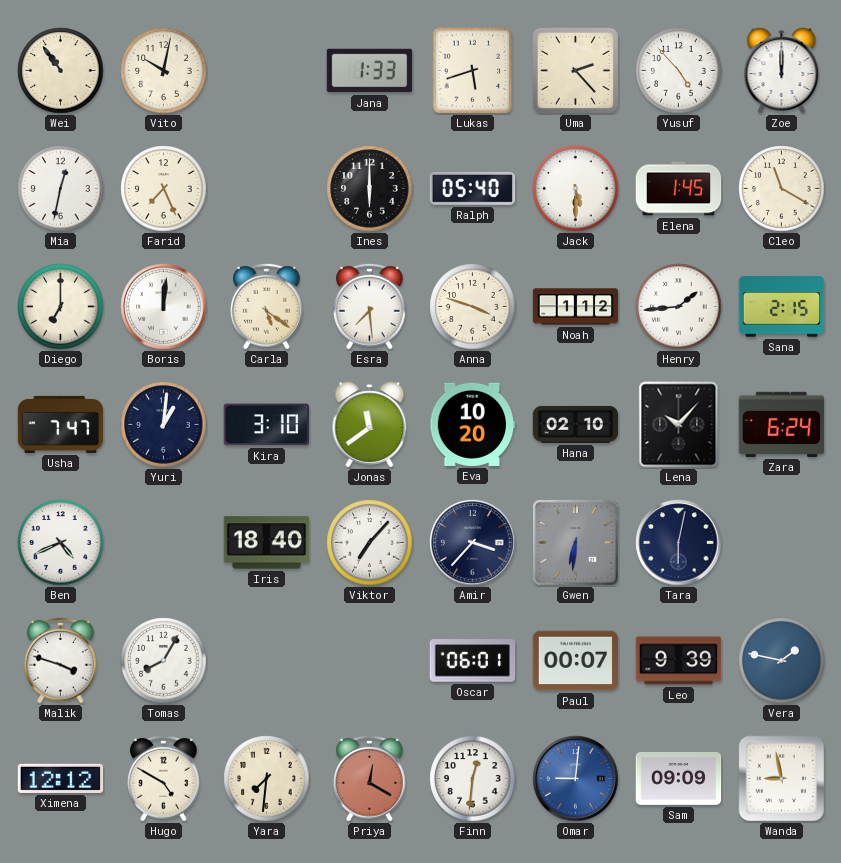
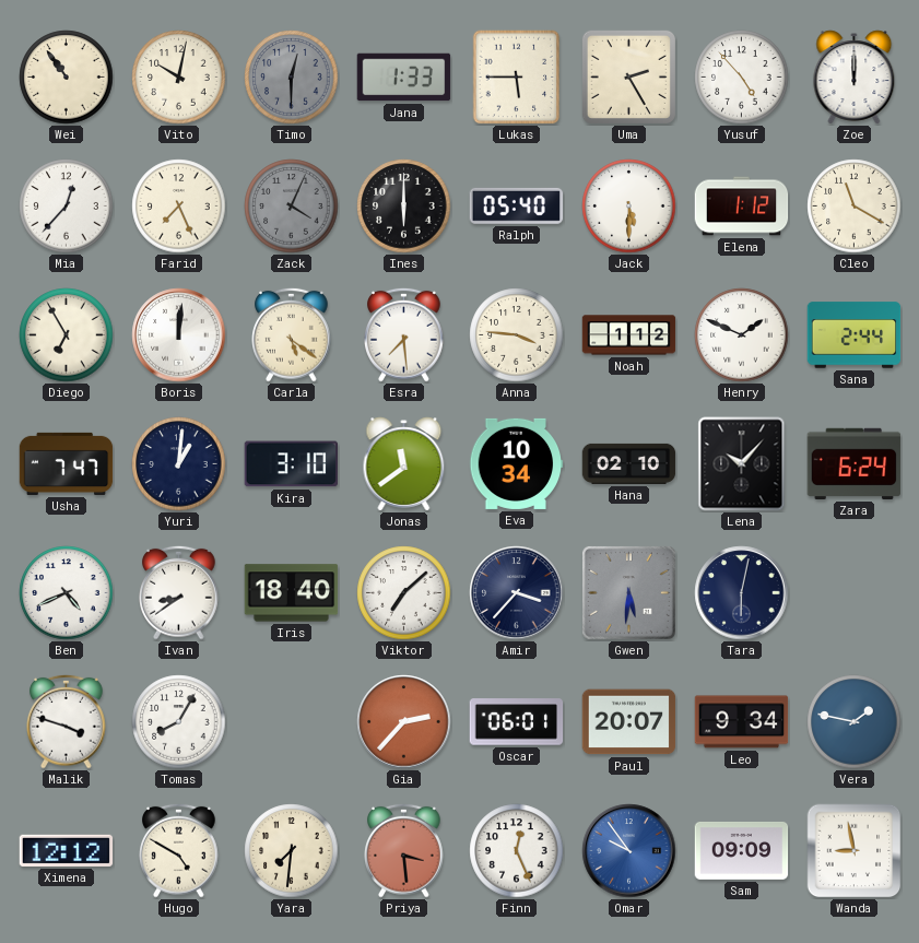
Timo: none -> 12:30
Lukas: 5:42 -> 5:45
Uma: 2:23 -> 2:25
Mia: 12:32 -> 12:37
Zack: none -> 4:04
Elena: 1:45 -> 1:12
Diego: 7:00 -> 6:55
Anna: 3:48 -> 3:46
Henry: 1:44 -> 1:49
Sana: 2:15 -> 2:44
Eva: 10:20 -> 10:34
Ivan: none -> 8:39
Viktor: 7:07 -> 7:08
Gwen: 6:31 -> 5:31
Gia: none -> 2:37
Paul: 00:07 -> 20:07
Leo: 9:39 -> 9:34
Priya: 12:20 -> 3:29
Finn: 12:31 -> 12:26
Omar: 9:01 -> 9:54
